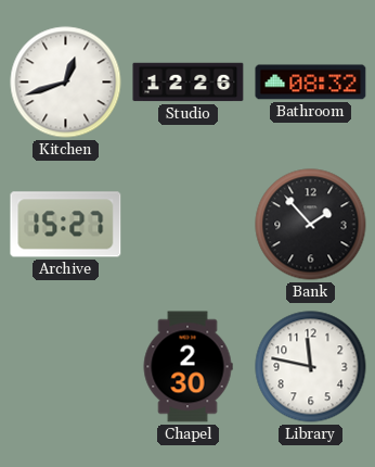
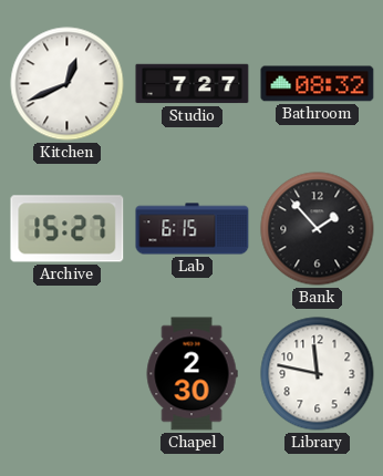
Kitchen: 12:42 -> 12:41
Studio: 12:26 -> 7:27
Lab: none -> 6:15
